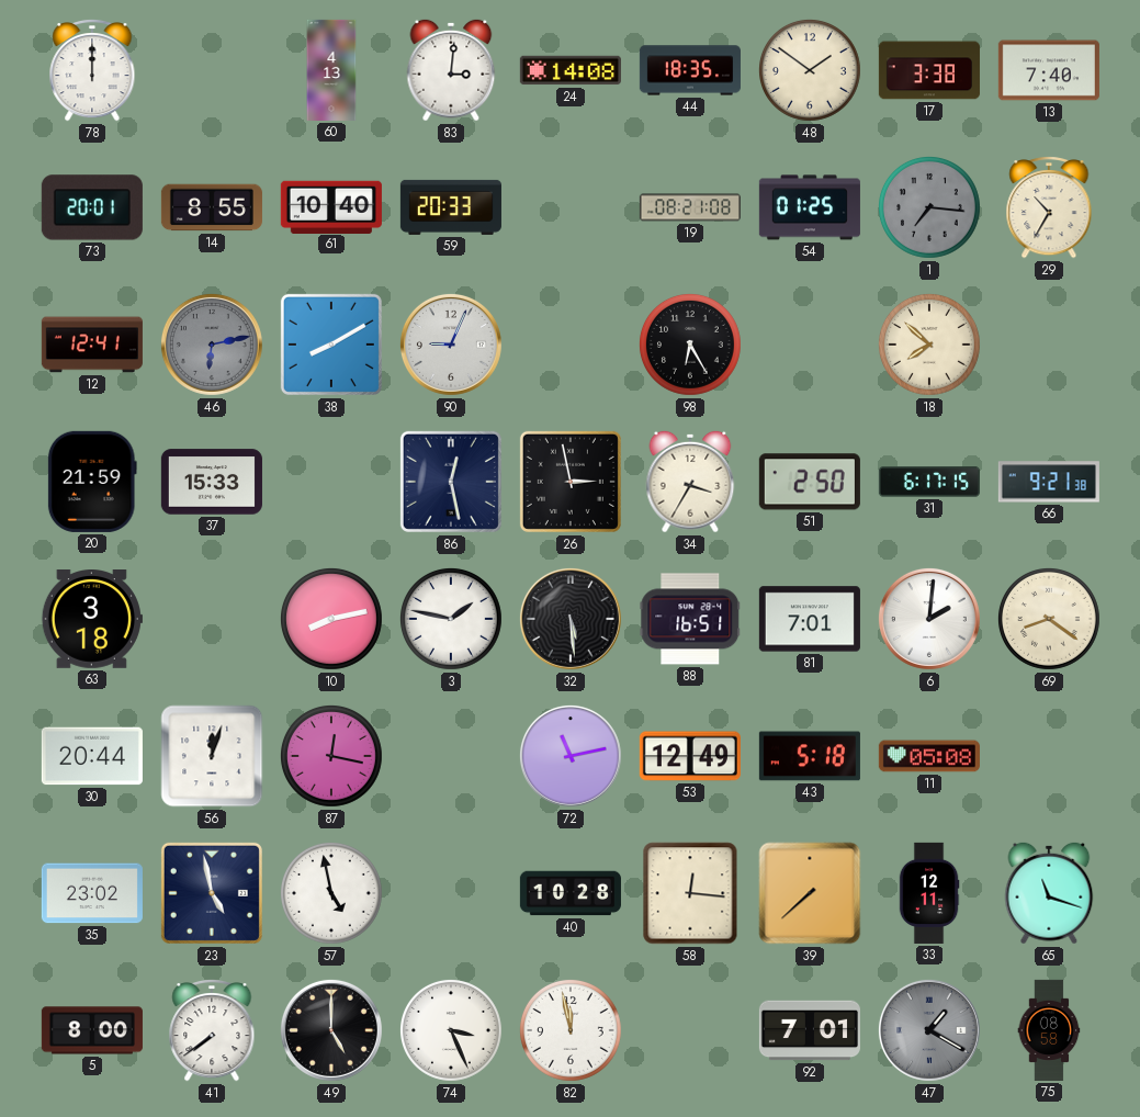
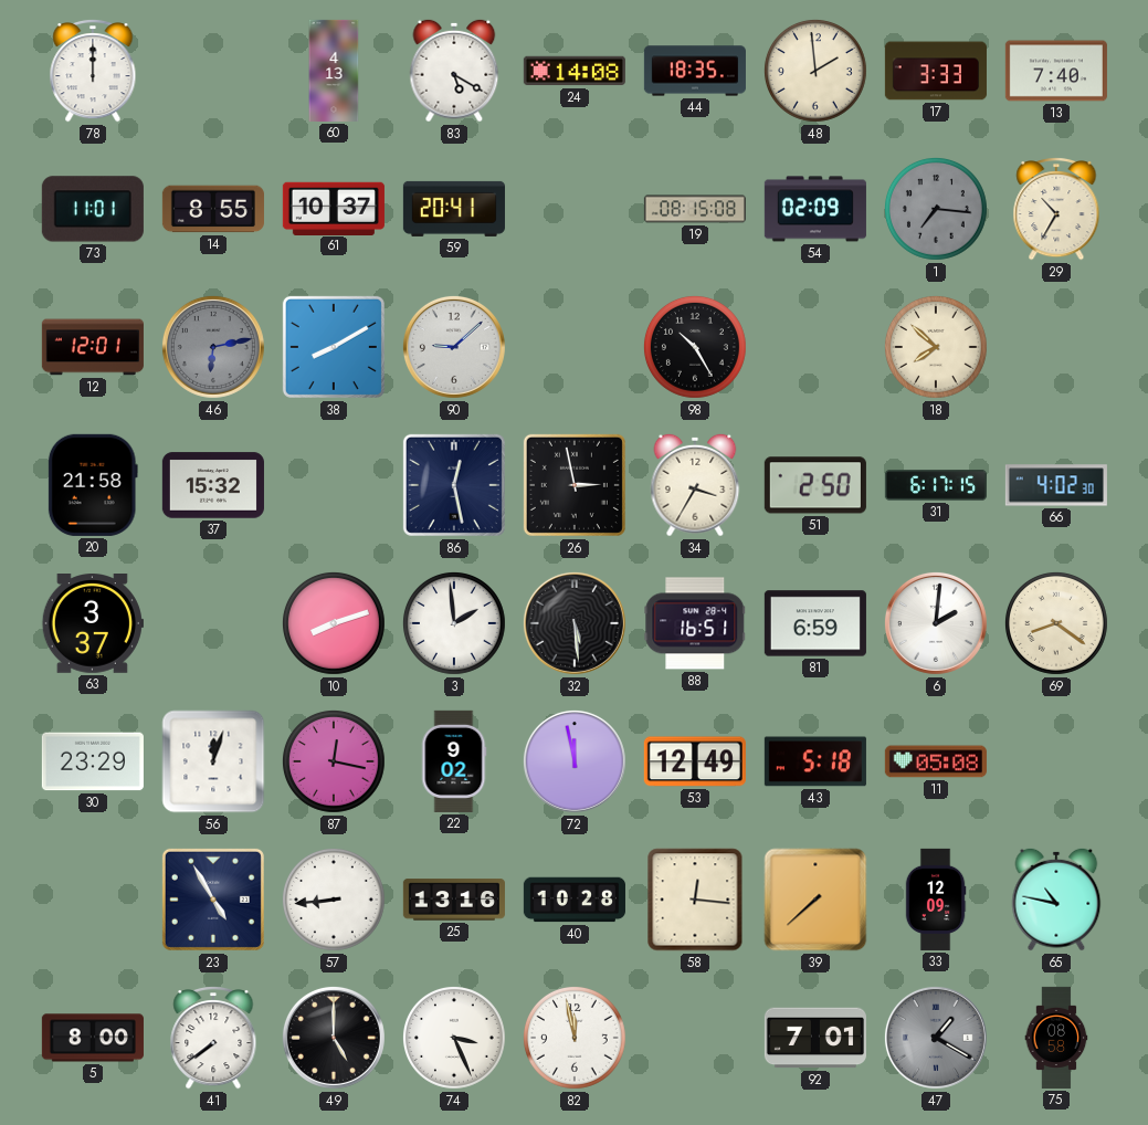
83: 3:01 -> 5:20
48: 1:51 -> 1:59
17: 3:38 -> 3:33
73: 20:01 -> 11:01
61: 10:40 -> 10:37
59: 20:33 -> 20:41
19: 08:21 -> 08:15
54: 01:25 -> 02:09
12: 12:41 -> 12:01
90: 9:04 -> 9:08
98: 6:25 -> 10:25
20: 21:59 -> 21:58
37: 15:33 -> 15:32
66: 9:21 -> 4:02
63: 3:18 -> 3:37
10: 8:13 -> 8:12
3: 1:47 -> 1:59
81: 7:01 -> 6:59
30: 20:44 -> 23:29
22: none -> 9:02
72: 11:13 -> 11:58
35: 23:02 -> none
23: 4:58 -> 4:55
57: 4:58 -> 8:44
25: none -> 13:16
33: 12:11 -> 12:09
65: 11:18 -> 10:47
